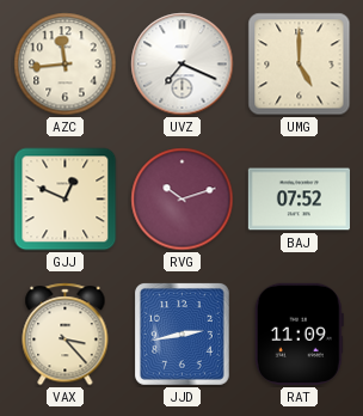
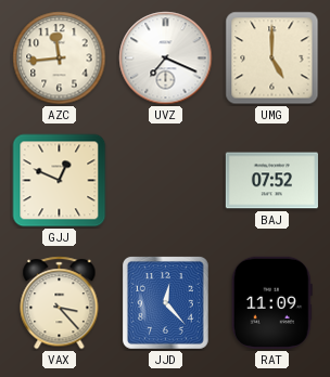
RVG: 10:12 -> none
JJD: 2:43 -> 12:23
